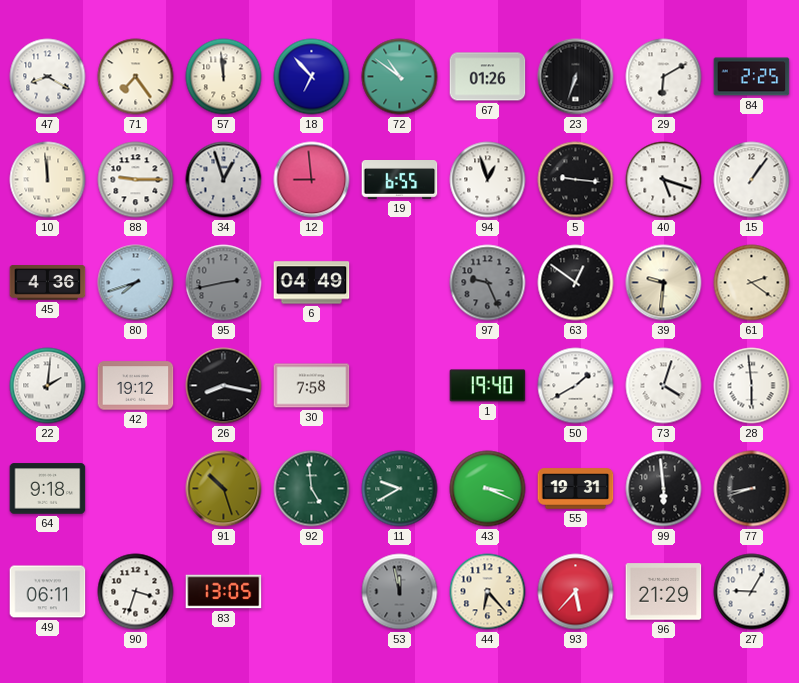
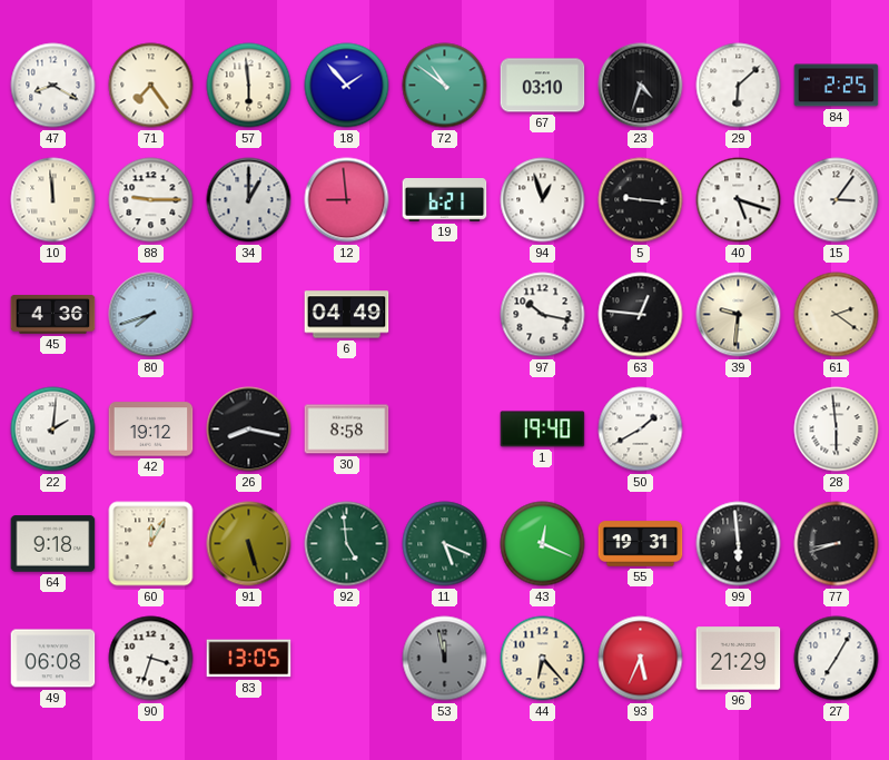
57: 11:59 -> 5:59
18: 6:53 -> 1:53
67: 01:26 -> 03:10
23: 6:33 -> 4:33
29: 6:10 -> 6:08
34: 12:57 -> 1:00
19: 6:55 -> 6:21
15: 1:06 -> 3:06
95: 2:43 -> none
97: 9:26 -> 10:17
97 dial: grey -> white
63: 12:51 -> 12:46
30: 7:58 -> 8:58
73: 4:03 -> none
60: none -> 12:05
91: 10:27 -> 5:27
11: 9:40 -> 5:19
43: 3:19 -> 12:19
49: 06:11 -> 06:08
93: 5:37 -> 5:34
27: 9:05 -> 7:05
